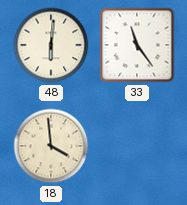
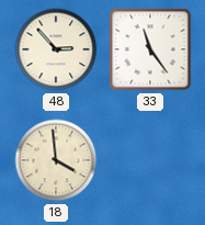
48: 6:01 -> 2:53
